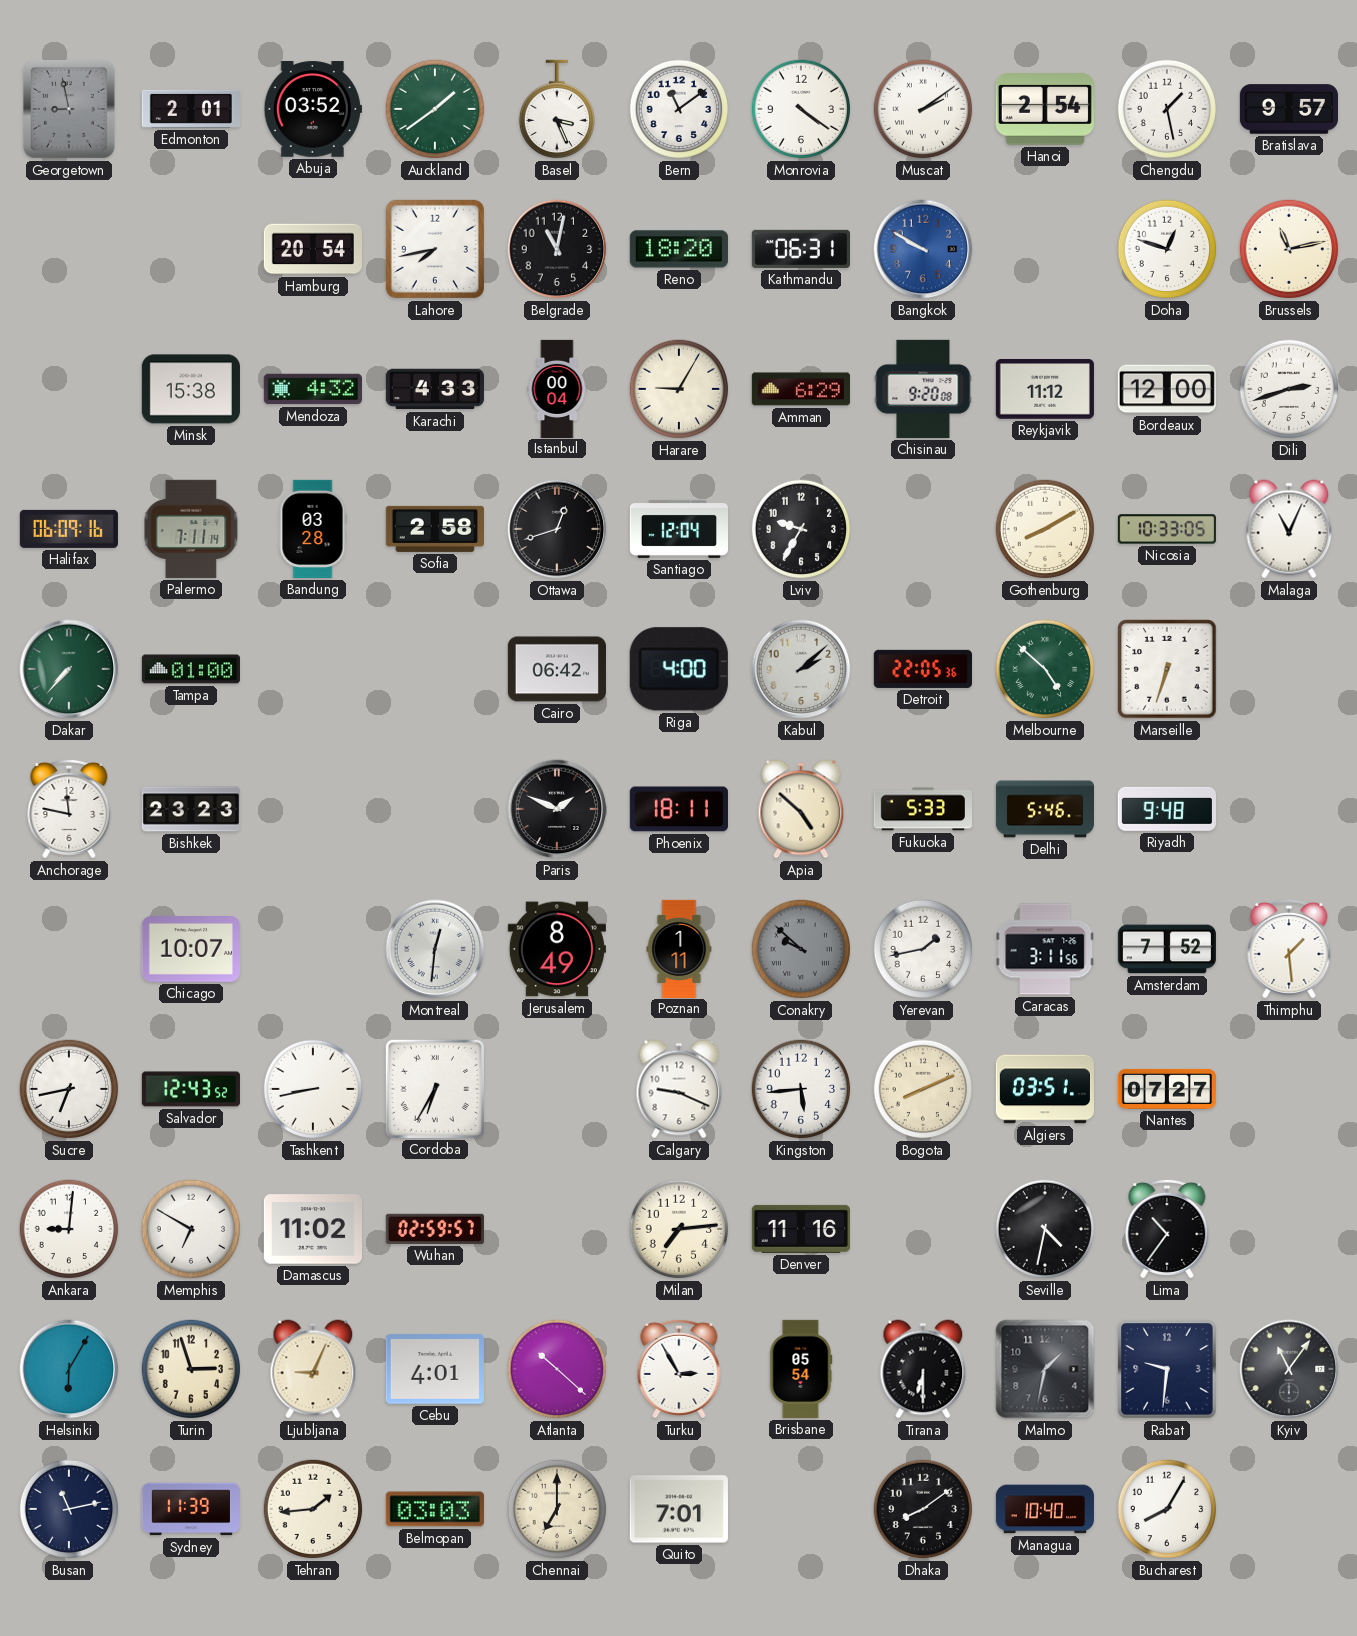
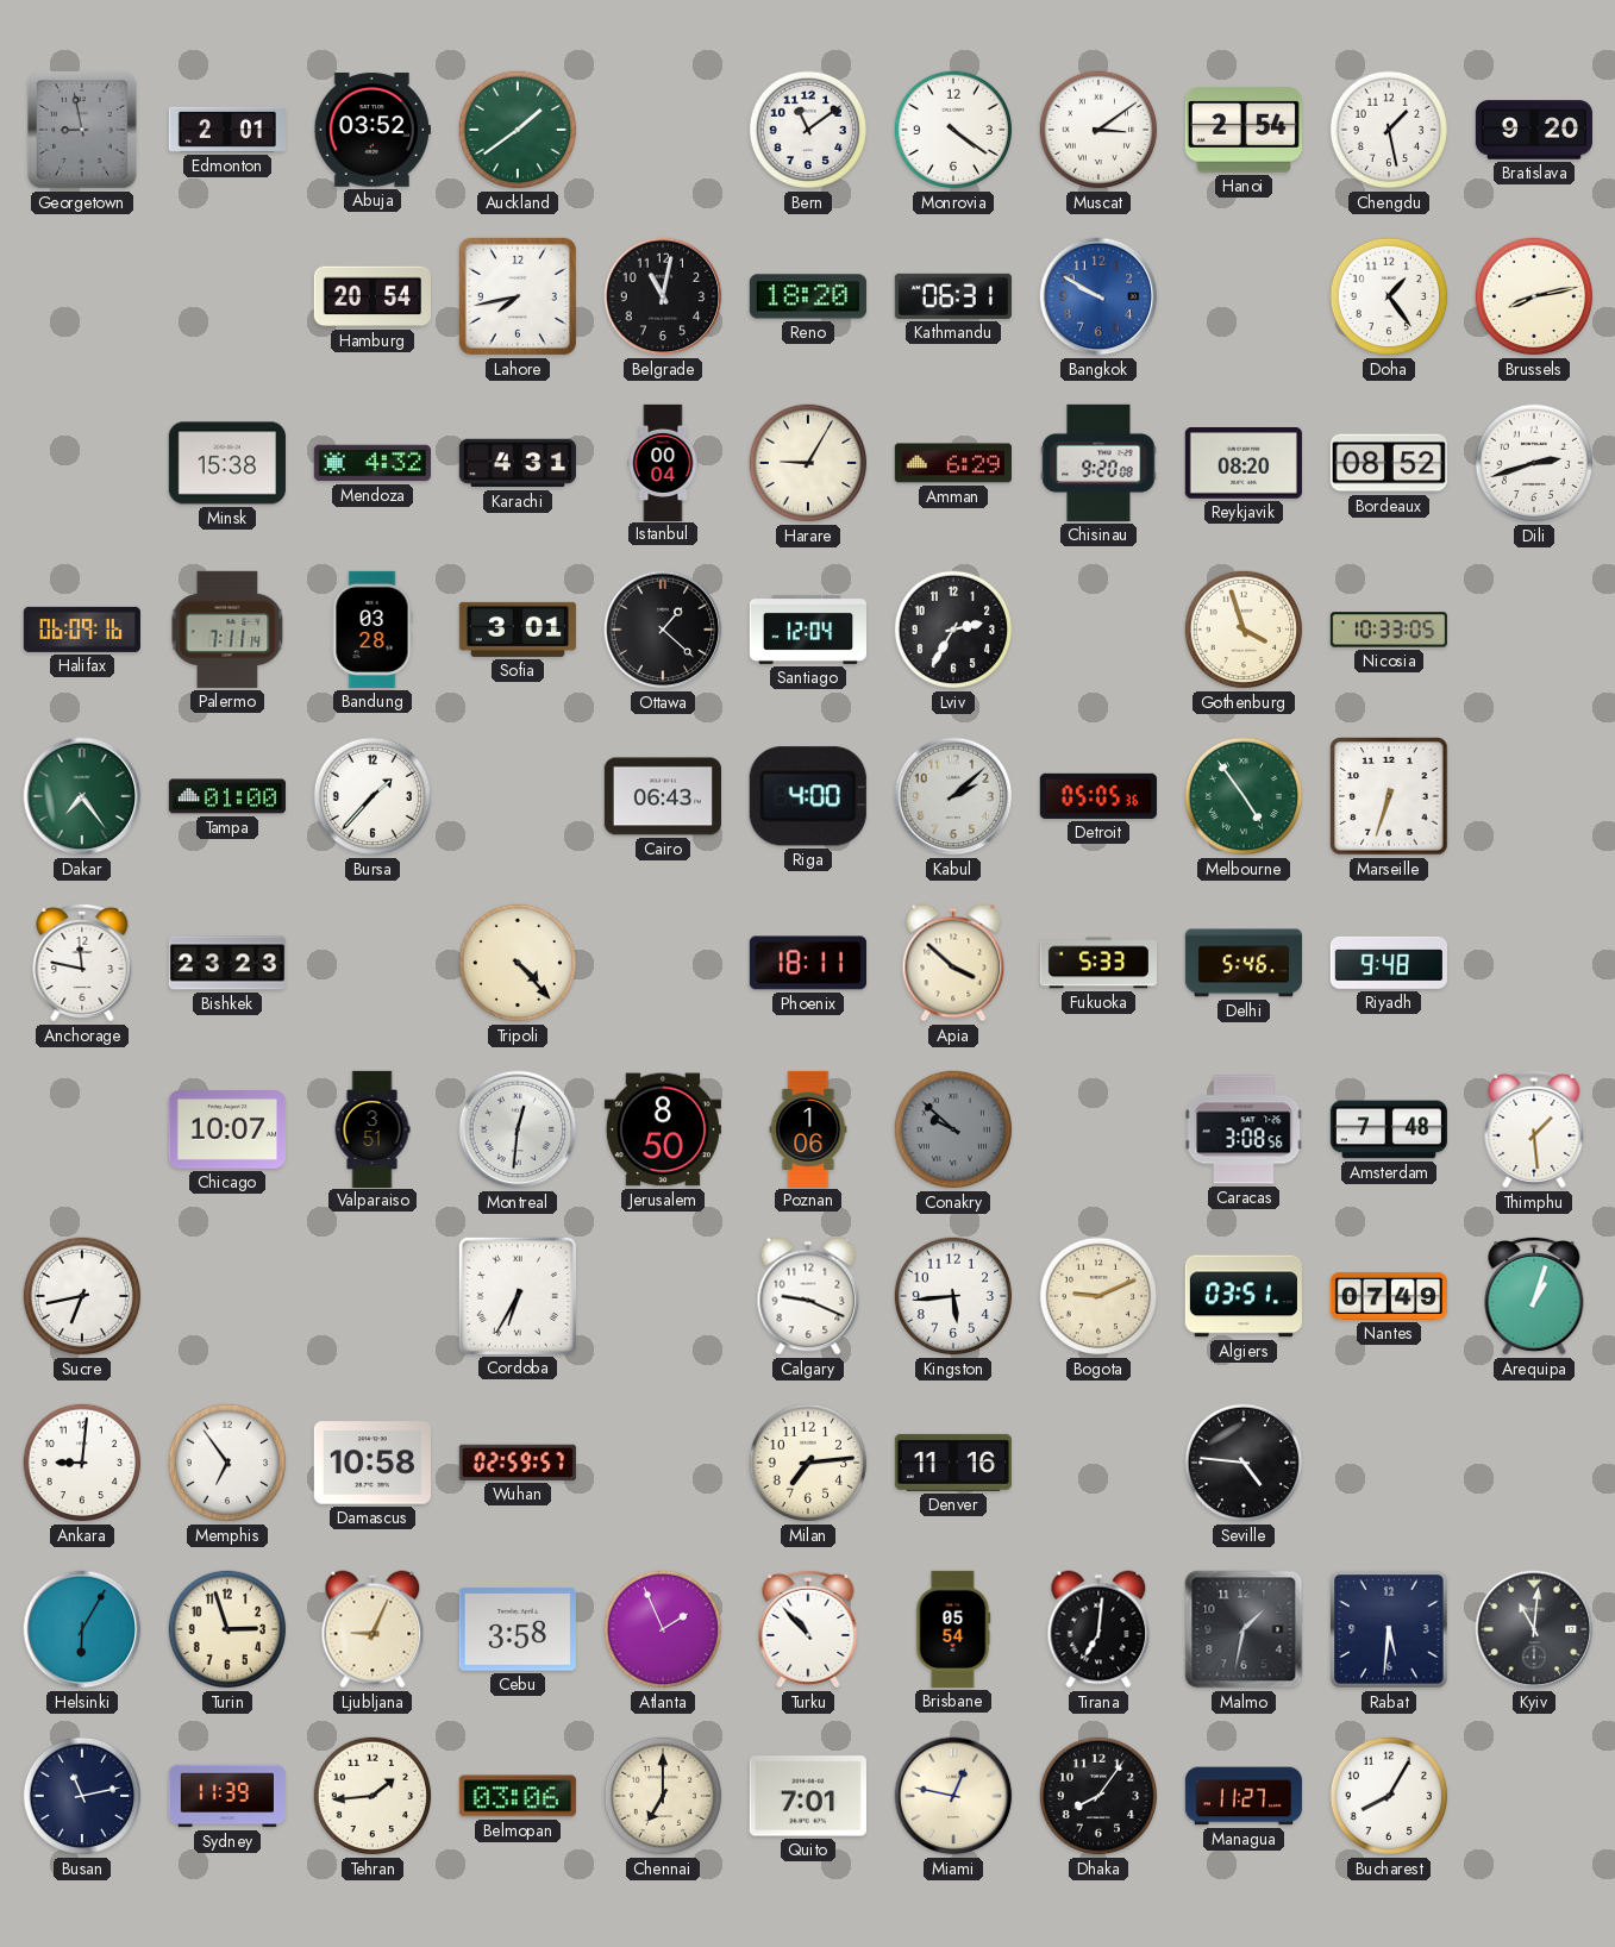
Basel: 3:26 -> none
Muscat: 2:09 -> 3:09
Bratislava: 9:57 -> 9:20
Doha: 12:48 -> 1:24
Brussels: 11:13 -> 8:13
Karachi: 4:33 -> 4:31
Reykjavik: 11:12 -> 08:20
Bordeaux: 12:00 -> 08:52
Sofia: 2:58 -> 3:01
Ottawa: 12:42 -> 1:22
Lviv: 9:35 -> 2:35
Gothenburg: 8:10 -> 3:57
Malaga: 11:04 -> none
Dakar: 7:37 -> 7:24
Bursa: none -> 1:37
Cairo: 06:42 -> 06:43
Detroit: 22:05 -> 05:05
Melbourne: 4:52 -> 4:54
Tripoli: none -> 4:23
Paris: 1:49 -> none
Apia: 4:52 -> 3:52
Valparaiso: none -> 3:51
Jerusalem: 8:49 -> 8:50
Poznan: 1:11 -> 1:06
Yerevan: 1:43 -> none
Caracas: 3:11 -> 3:08
Amsterdam: 7:52 -> 7:48
Salvador: 12:43 -> none
Tashkent: 8:43 -> none
Bogota: 8:11 -> 9:11
Nantes: 07:27 -> 07:49
Arequipa: none -> 1:03
Memphis: 6:50 -> 6:54
Damascus: 11:02 -> 10:58
Seville: 4:32 -> 4:46
Lima: 10:36 -> none
Cebu: 4:01 -> 3:58
Atlanta: 10:22 -> 1:56
Turku: 2:55 -> 10:53
Tirana: 6:30 -> 7:01
Rabat: 9:31 -> 5:31
Kyiv: 11:06 -> 11:01
Belmopan: 03:03 -> 03:06
Miami: none -> 12:47
Dhaka: 8:09 -> 8:06
Managua: 10:40 -> 11:27
